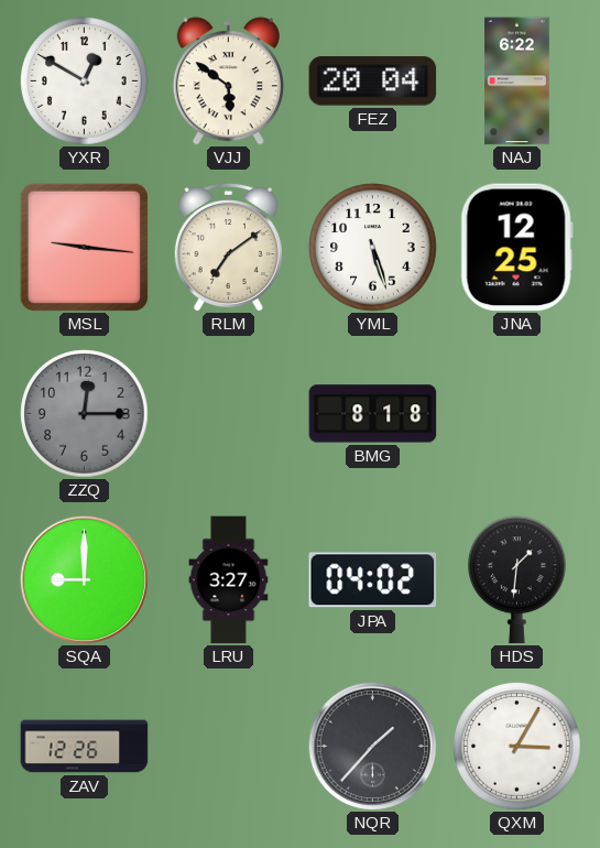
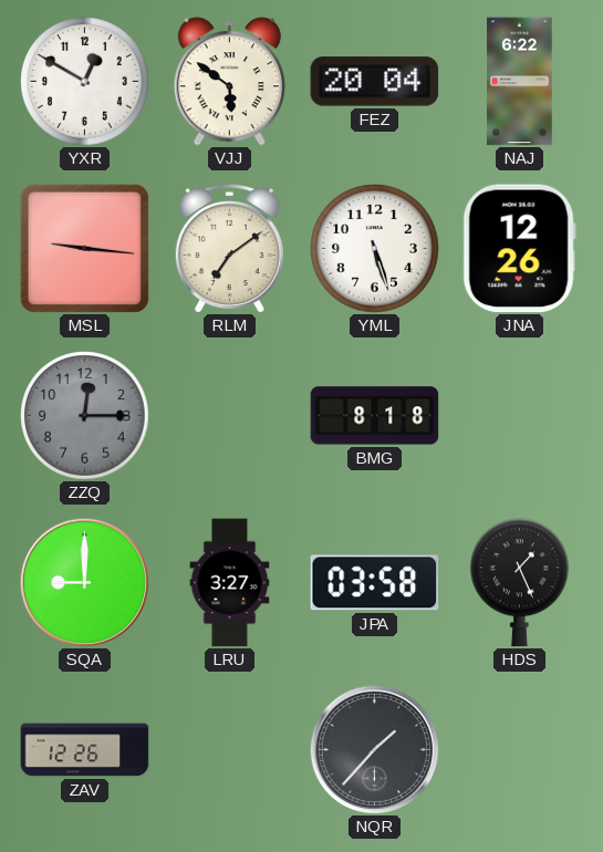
JNA: 12:25 -> 12:26
JPA: 04:02 -> 03:58
HDS: 1:31 -> 1:26
QXM: 3:05 -> none
